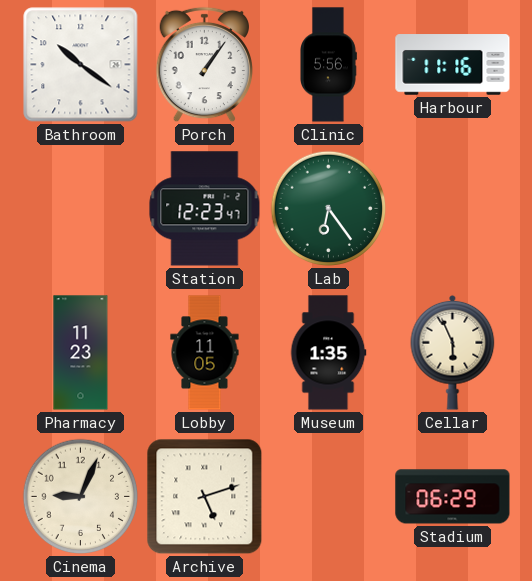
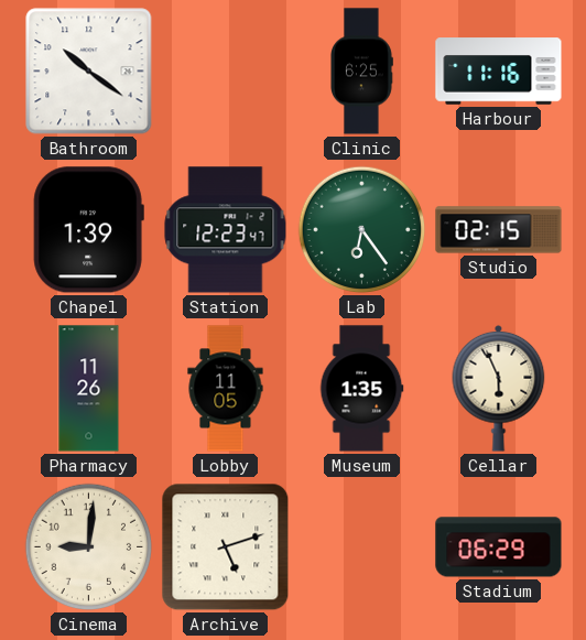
Porch: 1:06 -> none
Clinic: 5:56 -> 6:25
Chapel: none -> 1:39
Studio: none -> 02:15
Pharmacy: 11:23 -> 11:26
Cinema: 9:04 -> 9:01
